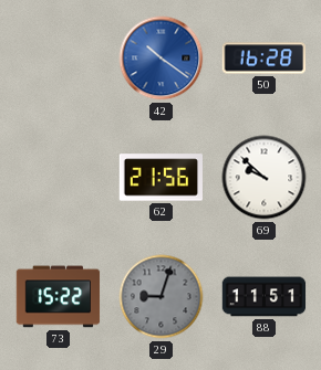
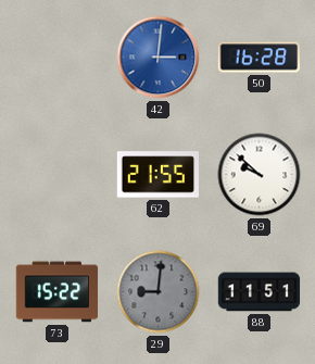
42: 10:21 -> 3:01
62: 21:56 -> 21:55
29: 9:03 -> 9:01
